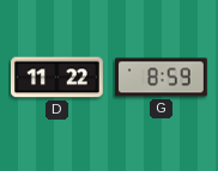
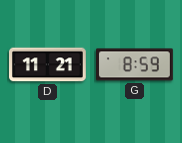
D: 11:22 -> 11:21
